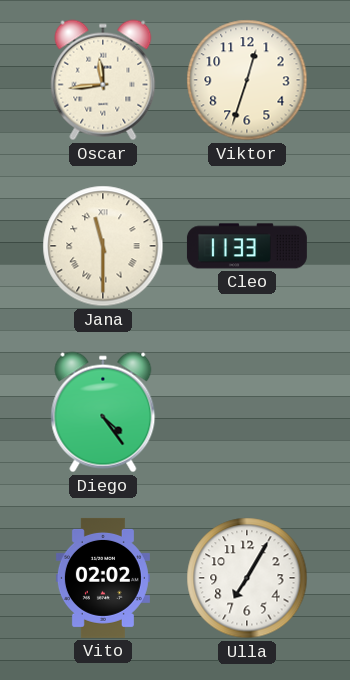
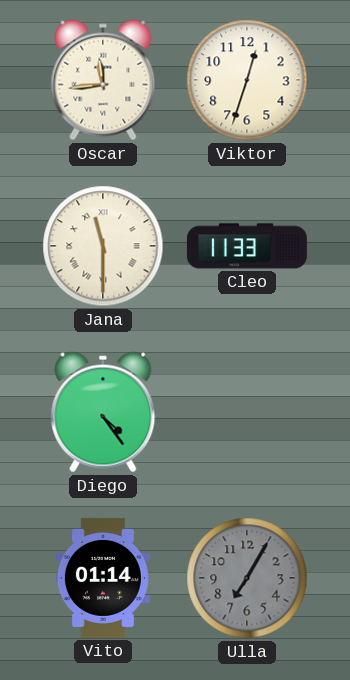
Vito: 02:02 -> 01:14
Ulla dial: white -> grey
